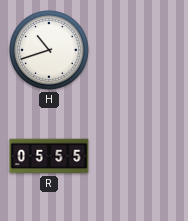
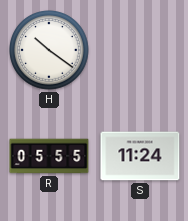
H: 10:42 -> 10:21
S: none -> 11:24
